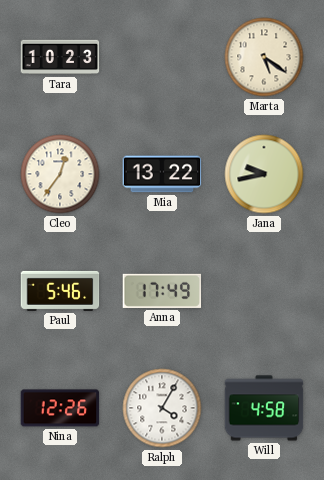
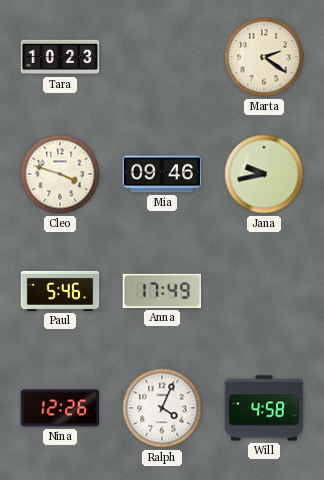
Marta: 5:21 -> 2:21
Cleo: 12:36 -> 3:48
Mia: 13:22 -> 09:46
Ralph: 4:05 -> 4:04
